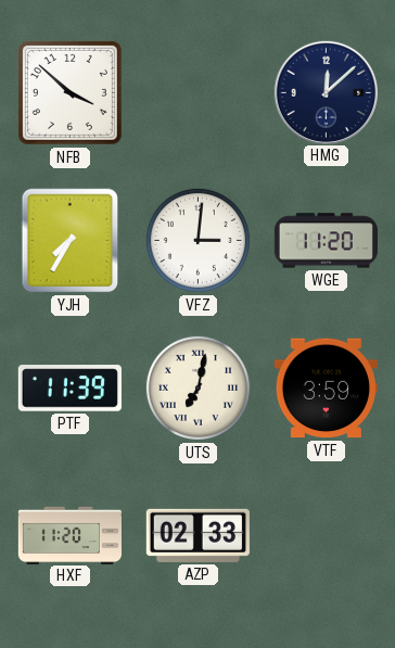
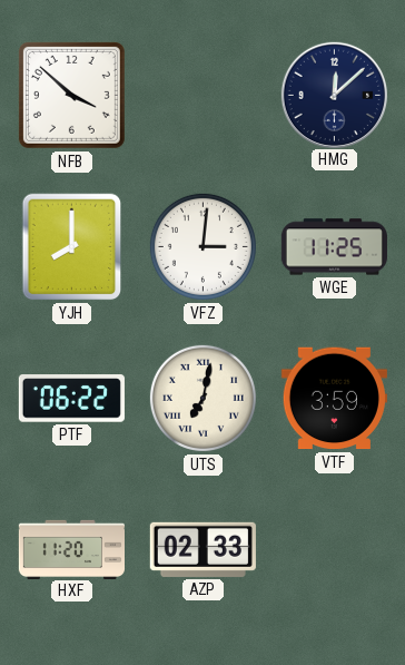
YJH: 7:35 -> 8:00
WGE: 11:20 -> 11:25
PTF: 11:39 -> 06:22
